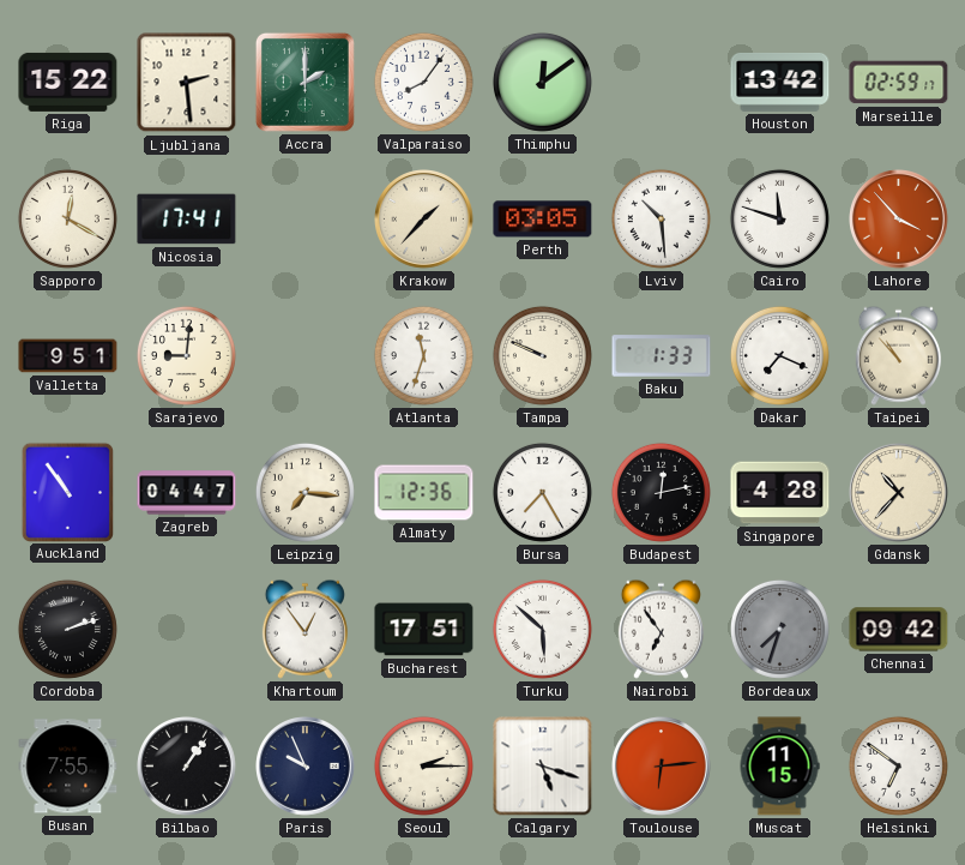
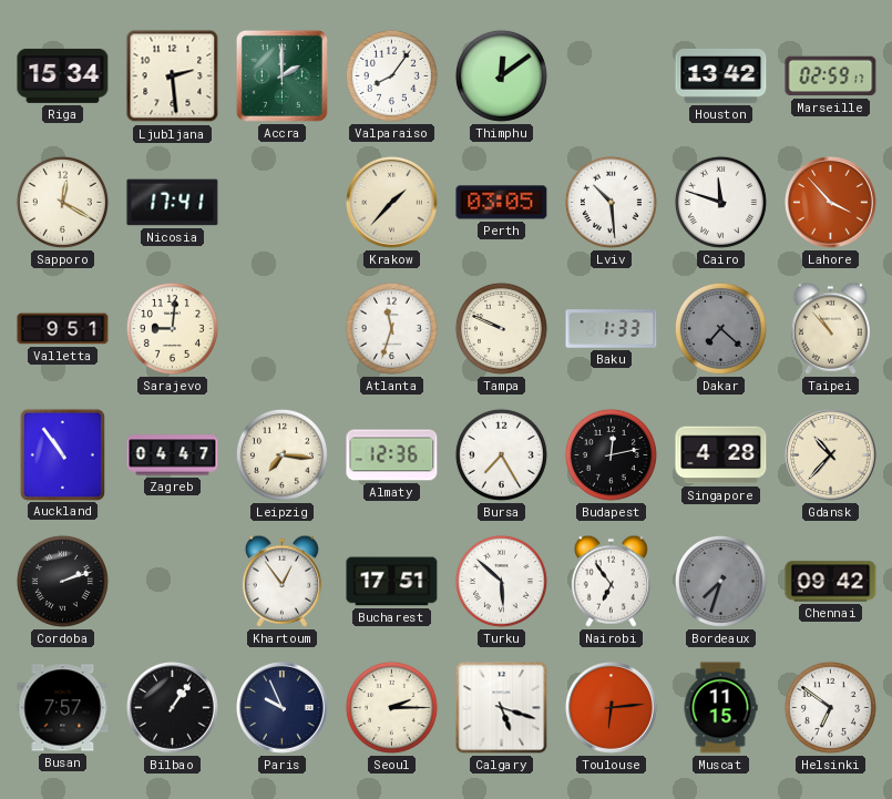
Riga: 15:22 -> 15:34
Dakar: 7:19 -> 7:22
Dakar dial: white -> grey
Busan: 7:55 -> 7:57
